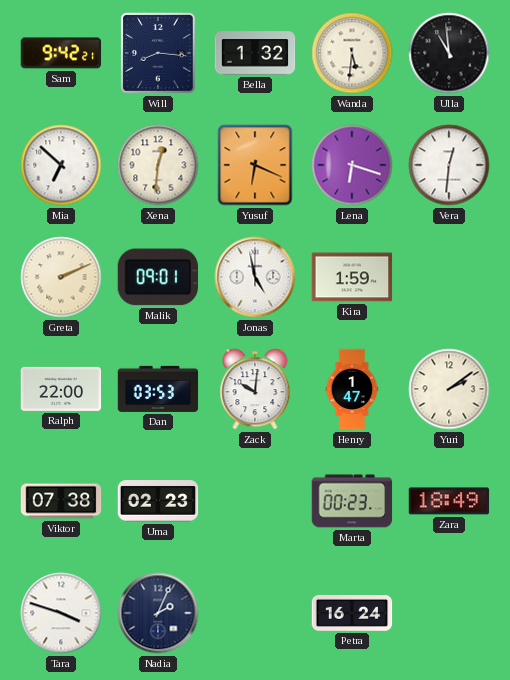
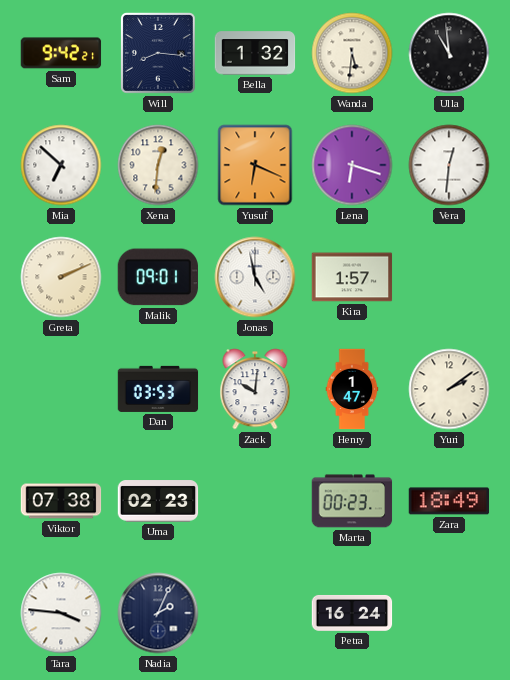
Kira: 1:59 -> 1:57
Ralph: 22:00 -> none
Tara: 3:48 -> 3:46
